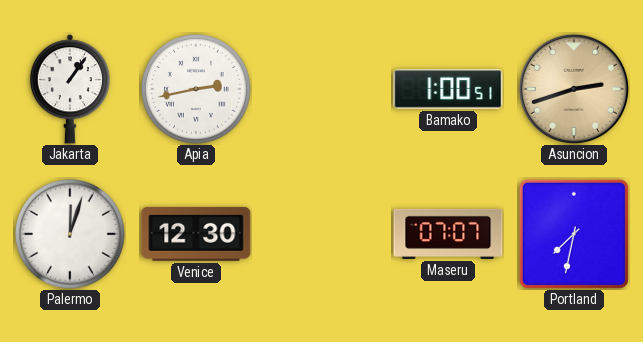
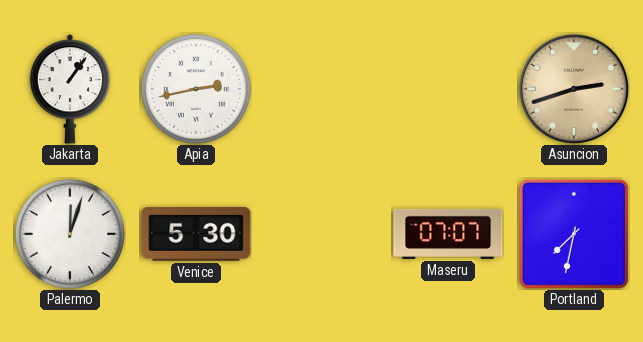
Bamako: 1:00 -> none
Venice: 12:30 -> 5:30
